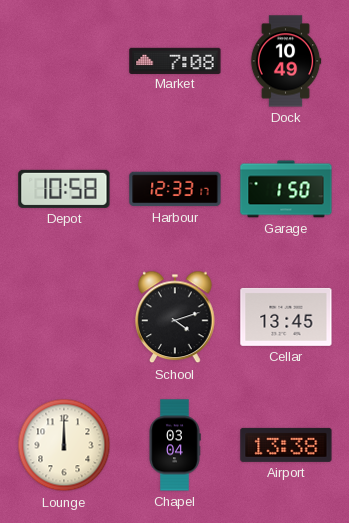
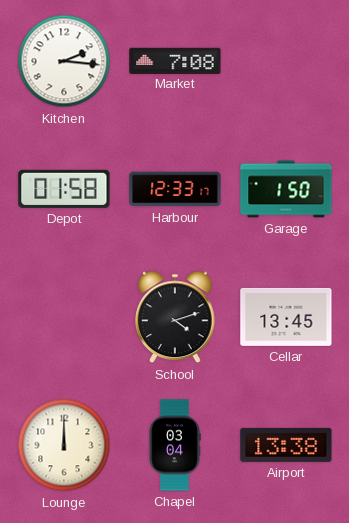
Kitchen: none -> 2:16
Dock: 10:49 -> none
Depot: 10:58 -> 01:58
